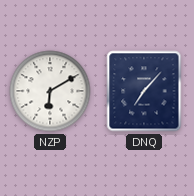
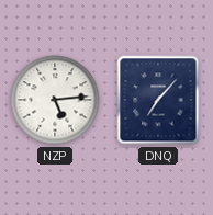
NZP: 6:10 -> 5:14
